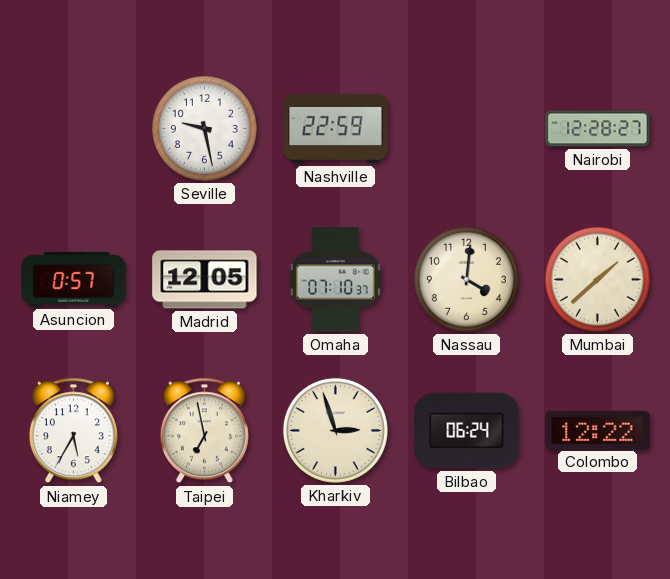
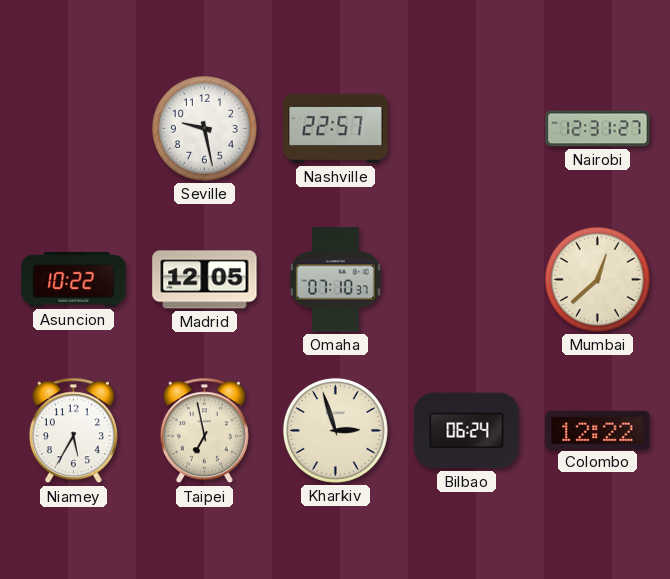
Nashville: 22:59 -> 22:57
Nairobi: 12:28 -> 12:31
Asuncion: 0:57 -> 10:22
Nassau: 4:01 -> none
Mumbai: 1:38 -> 12:38
